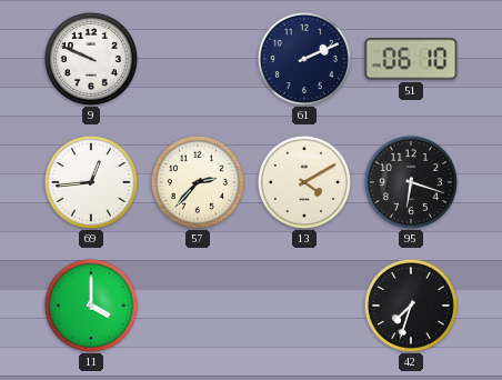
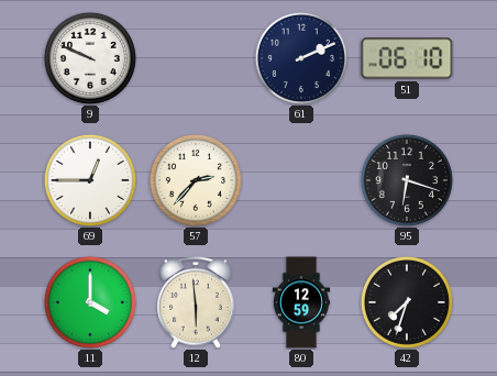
69: 12:44 -> 12:45
13: 4:10 -> none
12: none -> 5:59
80: none -> 12:59
